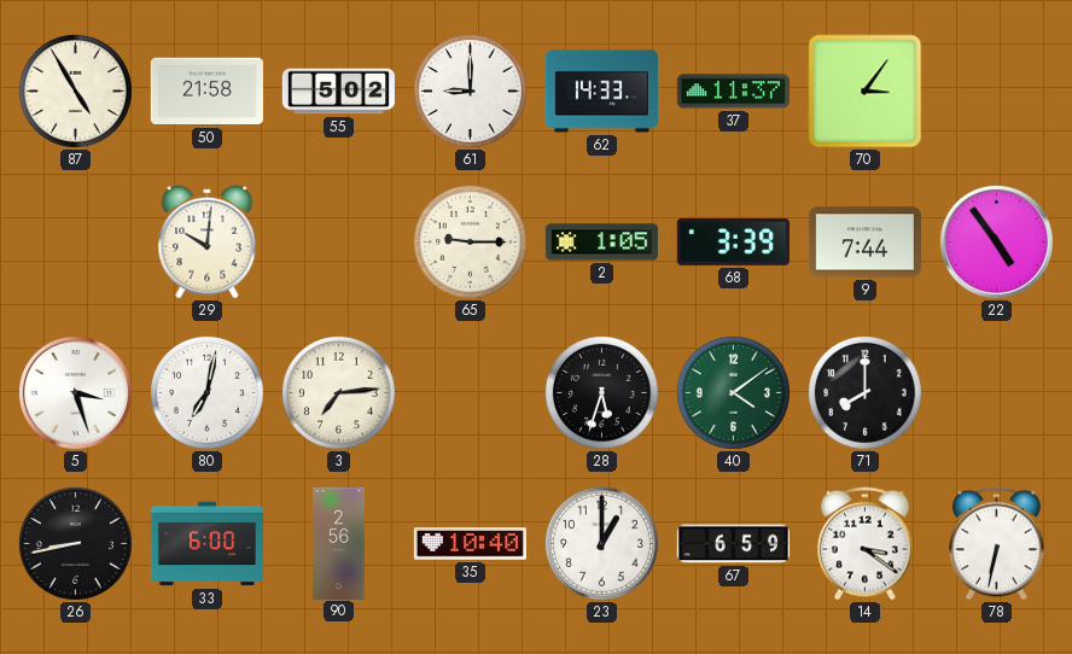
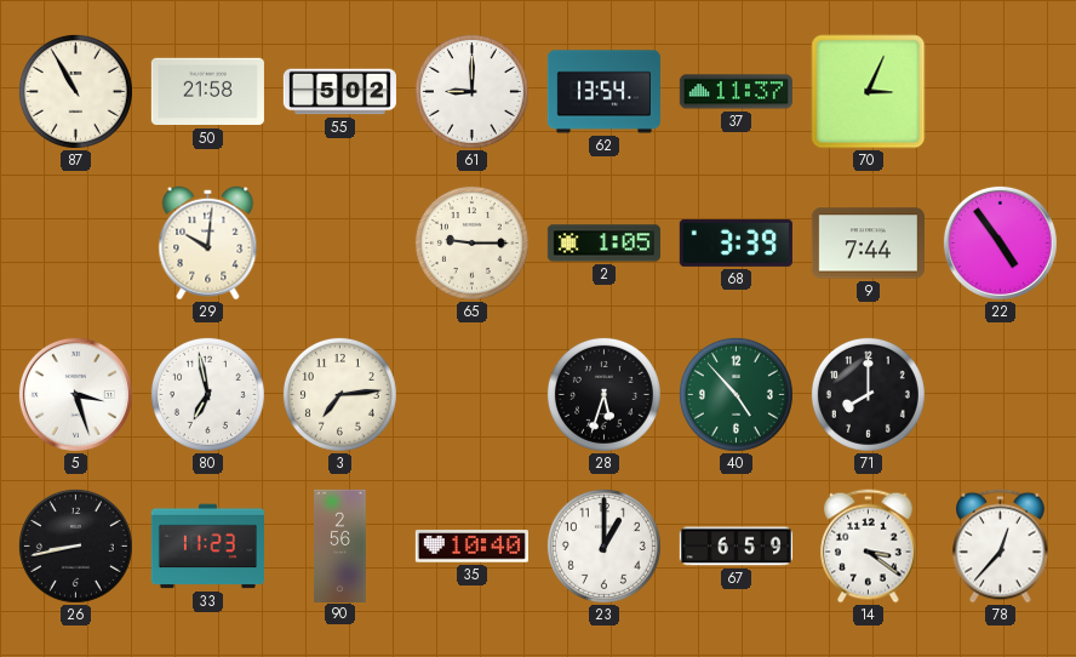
87: 4:55 -> 10:55
62: 14:33 -> 13:54
70: 3:06 -> 3:04
80: 7:02 -> 6:58
40: 4:09 -> 4:53
33: 6:00 -> 11:23
78: 6:32 -> 12:37
